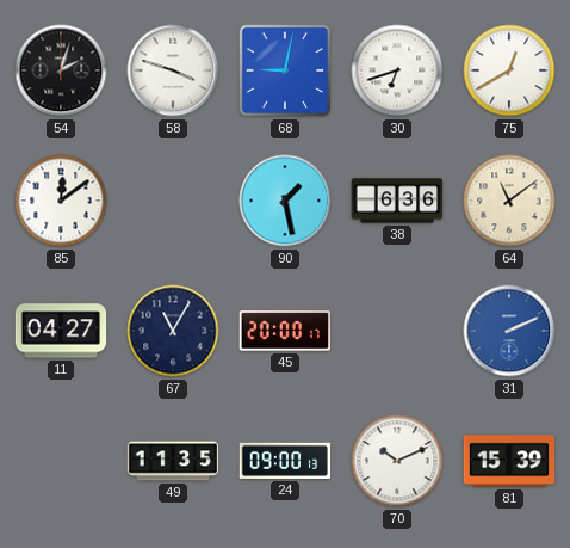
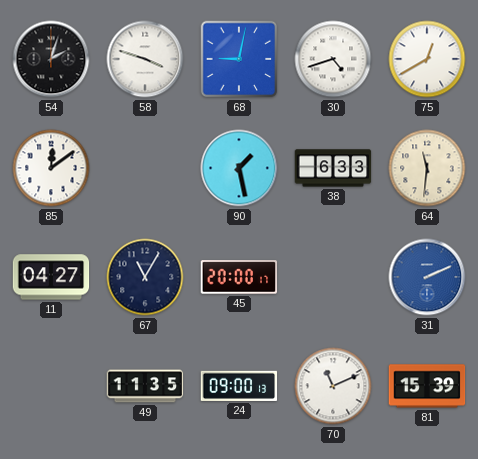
30: 6:42 -> 4:42
38: 6:36 -> 6:33
64: 11:09 -> 11:31
70: 10:11 -> 11:11
